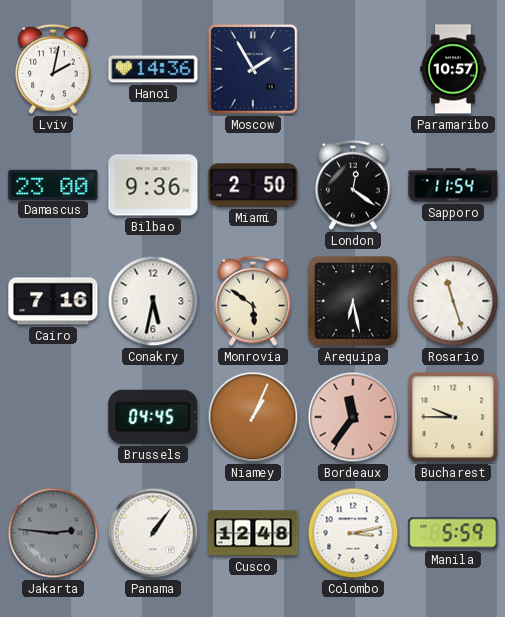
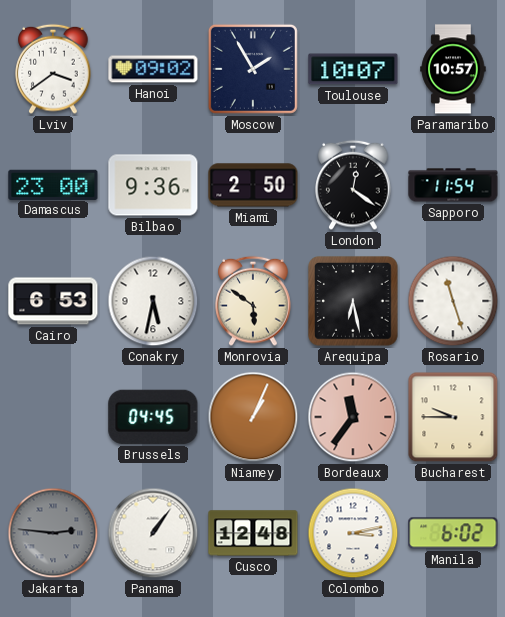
Lviv: 2:02 -> 3:39
Hanoi: 14:36 -> 09:02
Toulouse: none -> 10:07
Cairo: 7:16 -> 6:53
Manila: 5:59 -> 6:02
